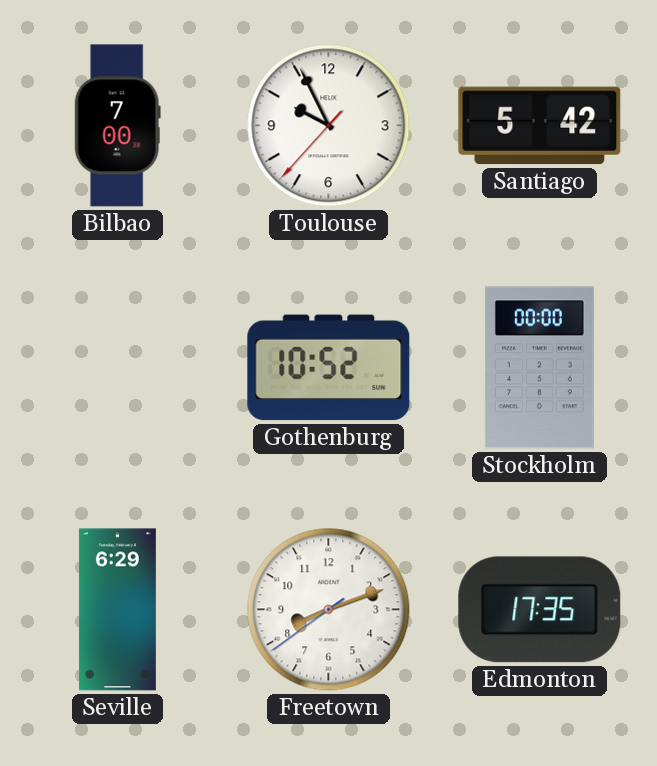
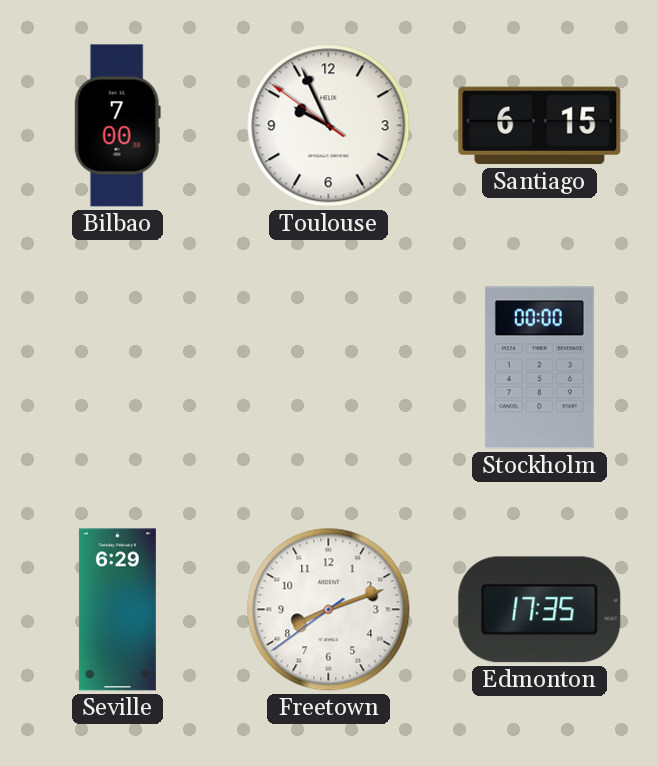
Toulouse: 9:55:37 -> 9:55:51
Santiago: 5:42 -> 6:15
Gothenburg: 10:52 -> none
